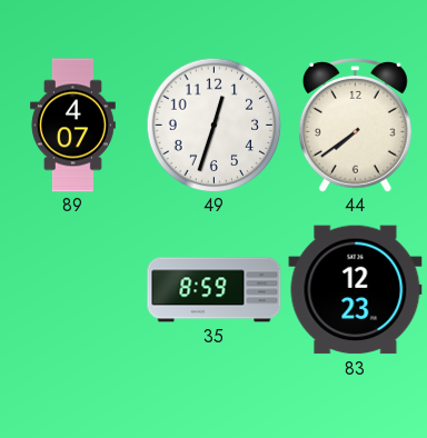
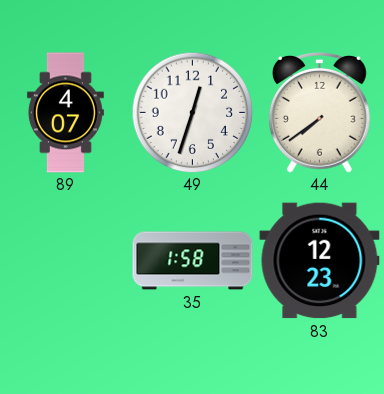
35: 8:59 -> 1:58
